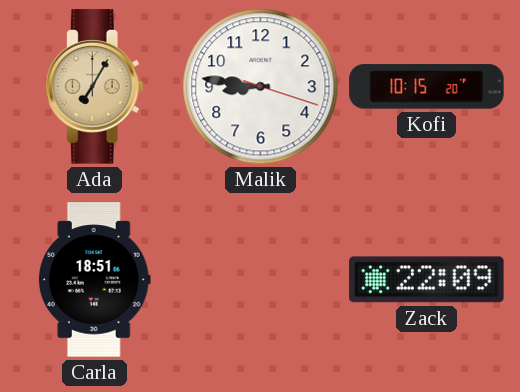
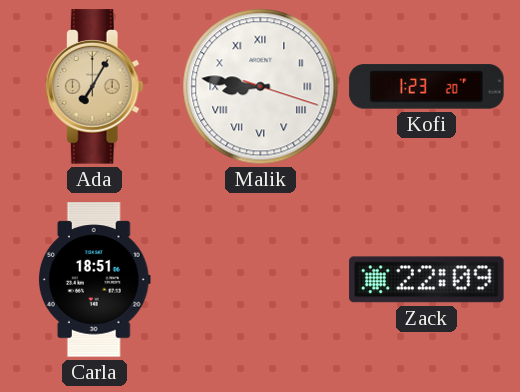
Malik numerals: Arabic -> Roman
Kofi: 10:15 -> 1:23
